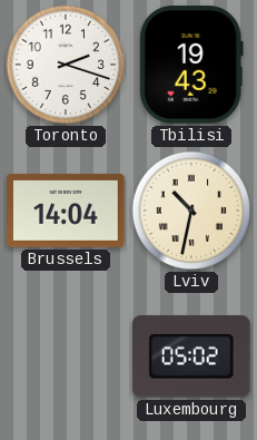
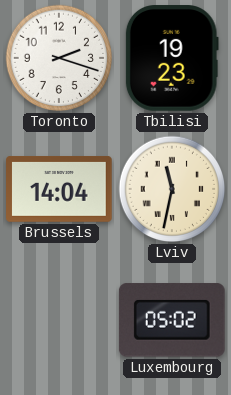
Tbilisi: 19:43 -> 19:23
Lviv: 10:32 -> 11:32
